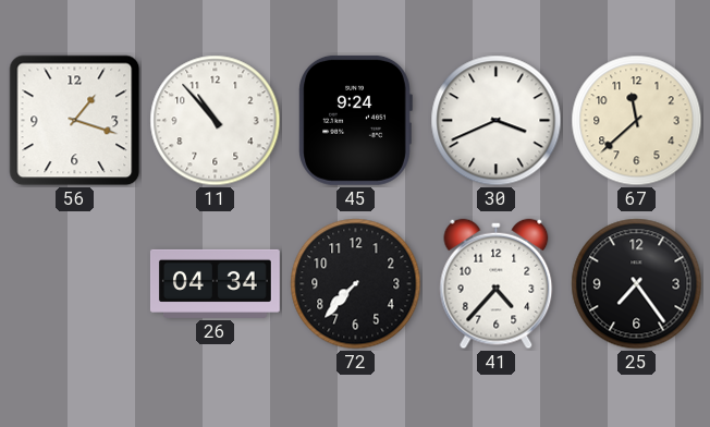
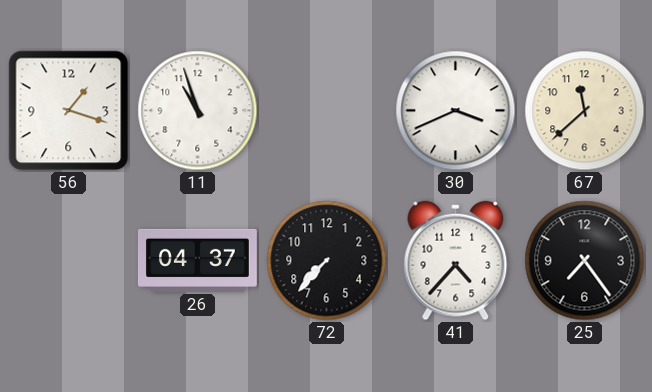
11: 10:53 -> 10:57
45: 9:24 -> none
26: 04:34 -> 04:37
